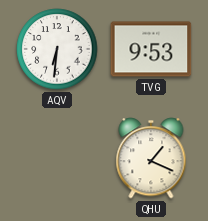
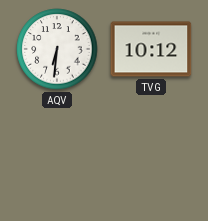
TVG: 9:53 -> 10:12
QHU: 1:19 -> none
